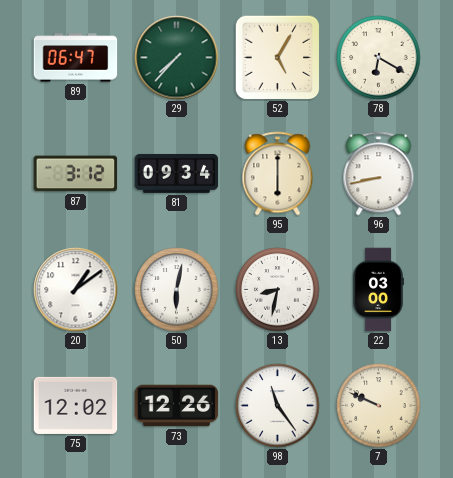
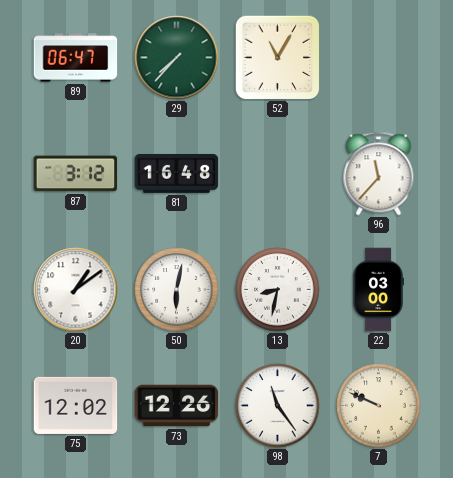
52: 5:05 -> 11:05
78: 6:20 -> none
81: 09:34 -> 16:48
95: 6:00 -> none
96: 8:43 -> 11:37
